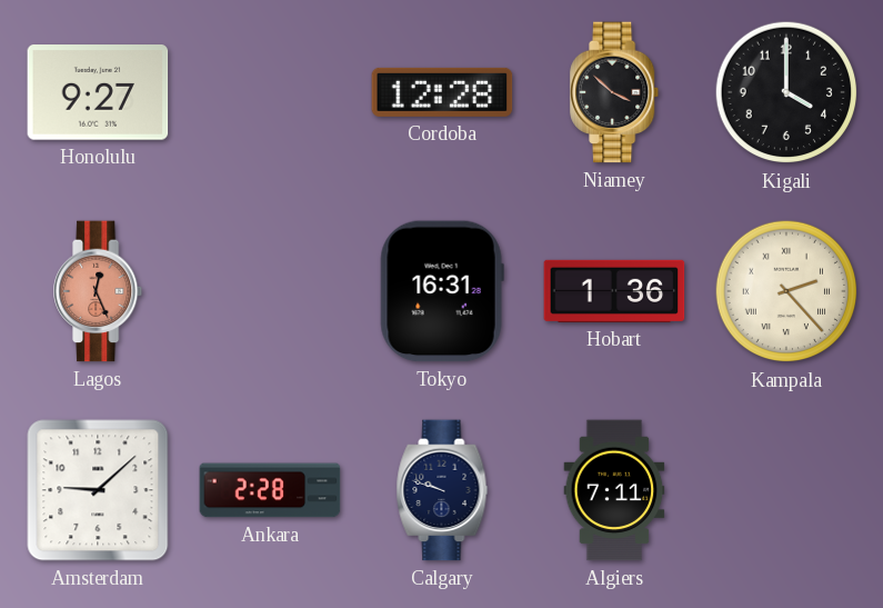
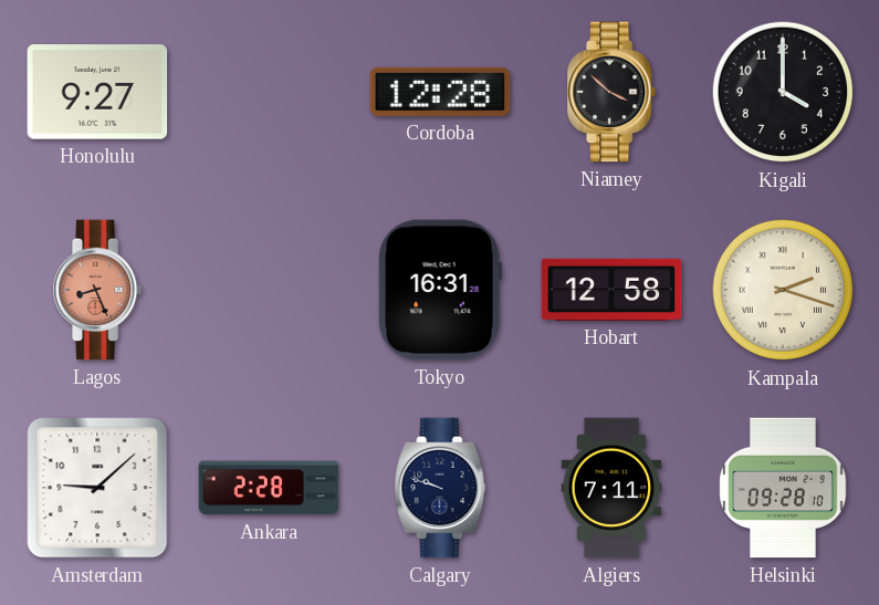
Lagos: 12:26 -> 8:26
Hobart: 1:36 -> 12:58
Kampala: 2:23 -> 2:18
Helsinki: none -> 09:28
